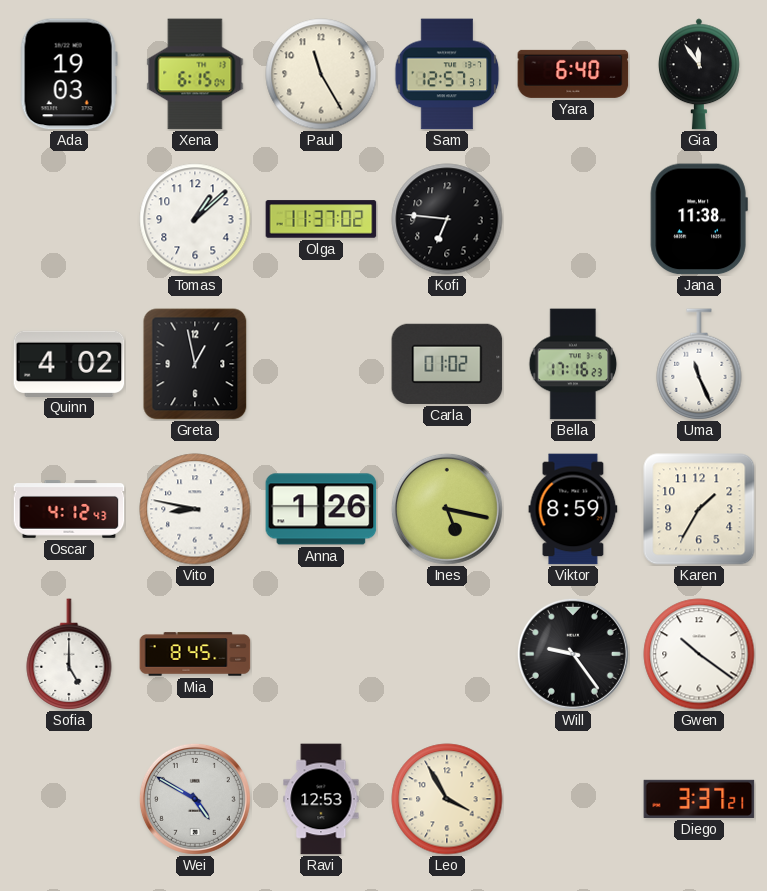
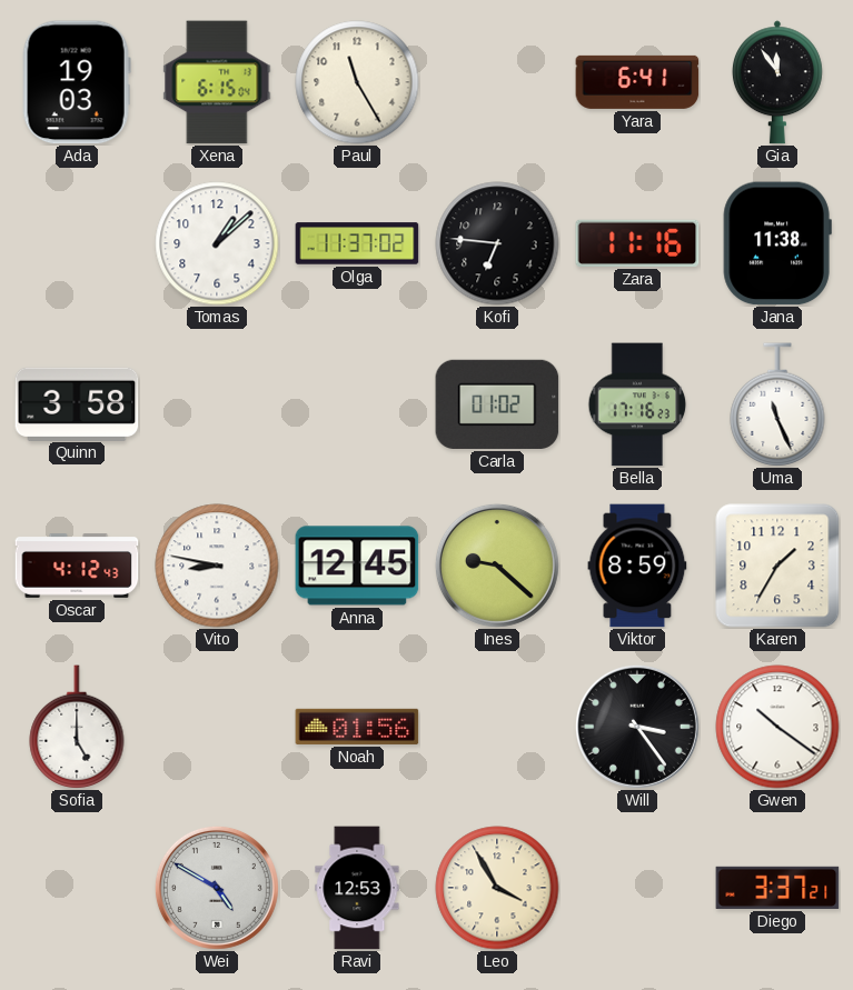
Sam: 12:57 -> none
Yara: 6:40 -> 6:41
Zara: none -> 11:16
Quinn: 4:02 -> 3:58
Greta: 12:58 -> none
Anna: 1:26 -> 12:45
Ines: 5:17 -> 9:22
Mia: 8:45 -> none
Noah: none -> 01:56
Will: 9:24 -> 3:24
